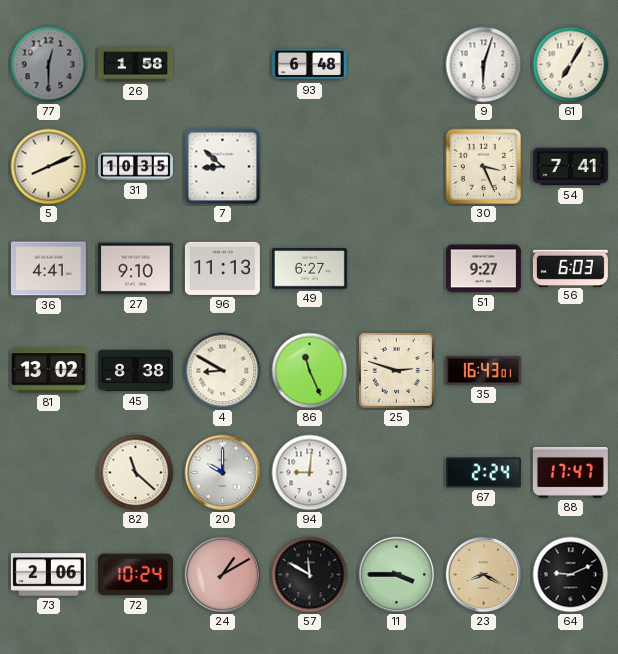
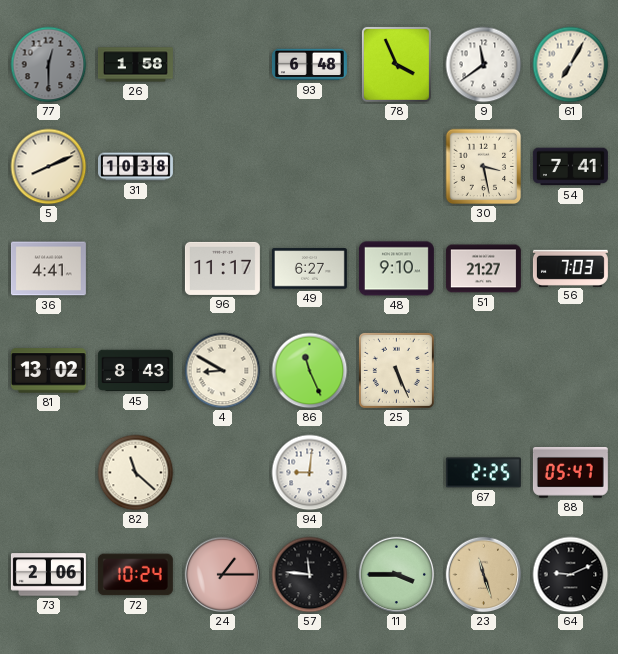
78: none -> 3:56
9: 6:03 -> 11:39
31: 10:35 -> 10:38
7: 8:52 -> none
30: 3:26 -> 3:28
27: 9:10 -> none
96: 11:13 -> 11:17
48: none -> 9:10
51: 9:27 -> 21:27
56: 6:03 -> 7:03
45: 8:38 -> 8:43
25: 2:48 -> 5:26
35: 16:43 -> none
20: 10:00 -> none
67: 2:24 -> 2:25
88: 17:47 -> 05:47
24: 1:10 -> 1:15
57: 11:50 -> 11:46
23: 8:20 -> 11:27
